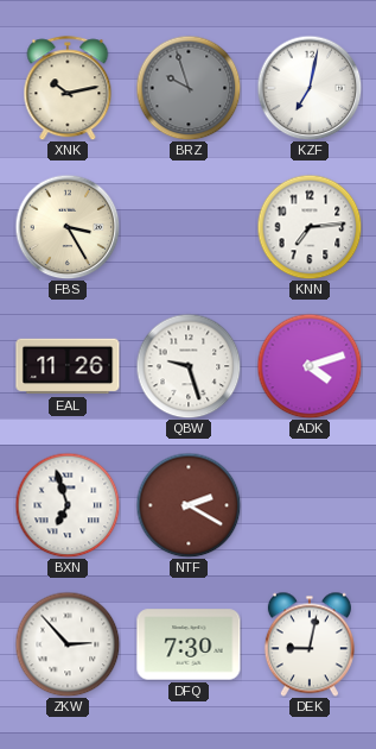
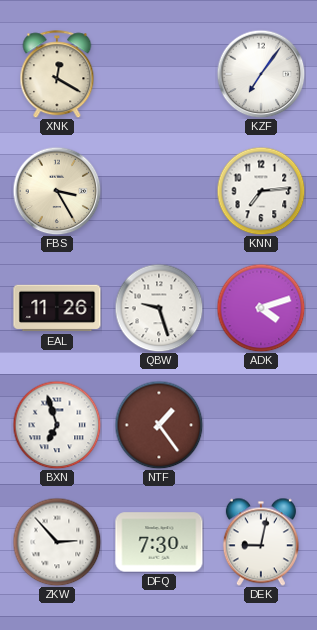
XNK: 10:13 -> 12:20
BRZ: 9:57 -> none
KZF: 7:02 -> 7:06
NTF: 2:20 -> 1:24
